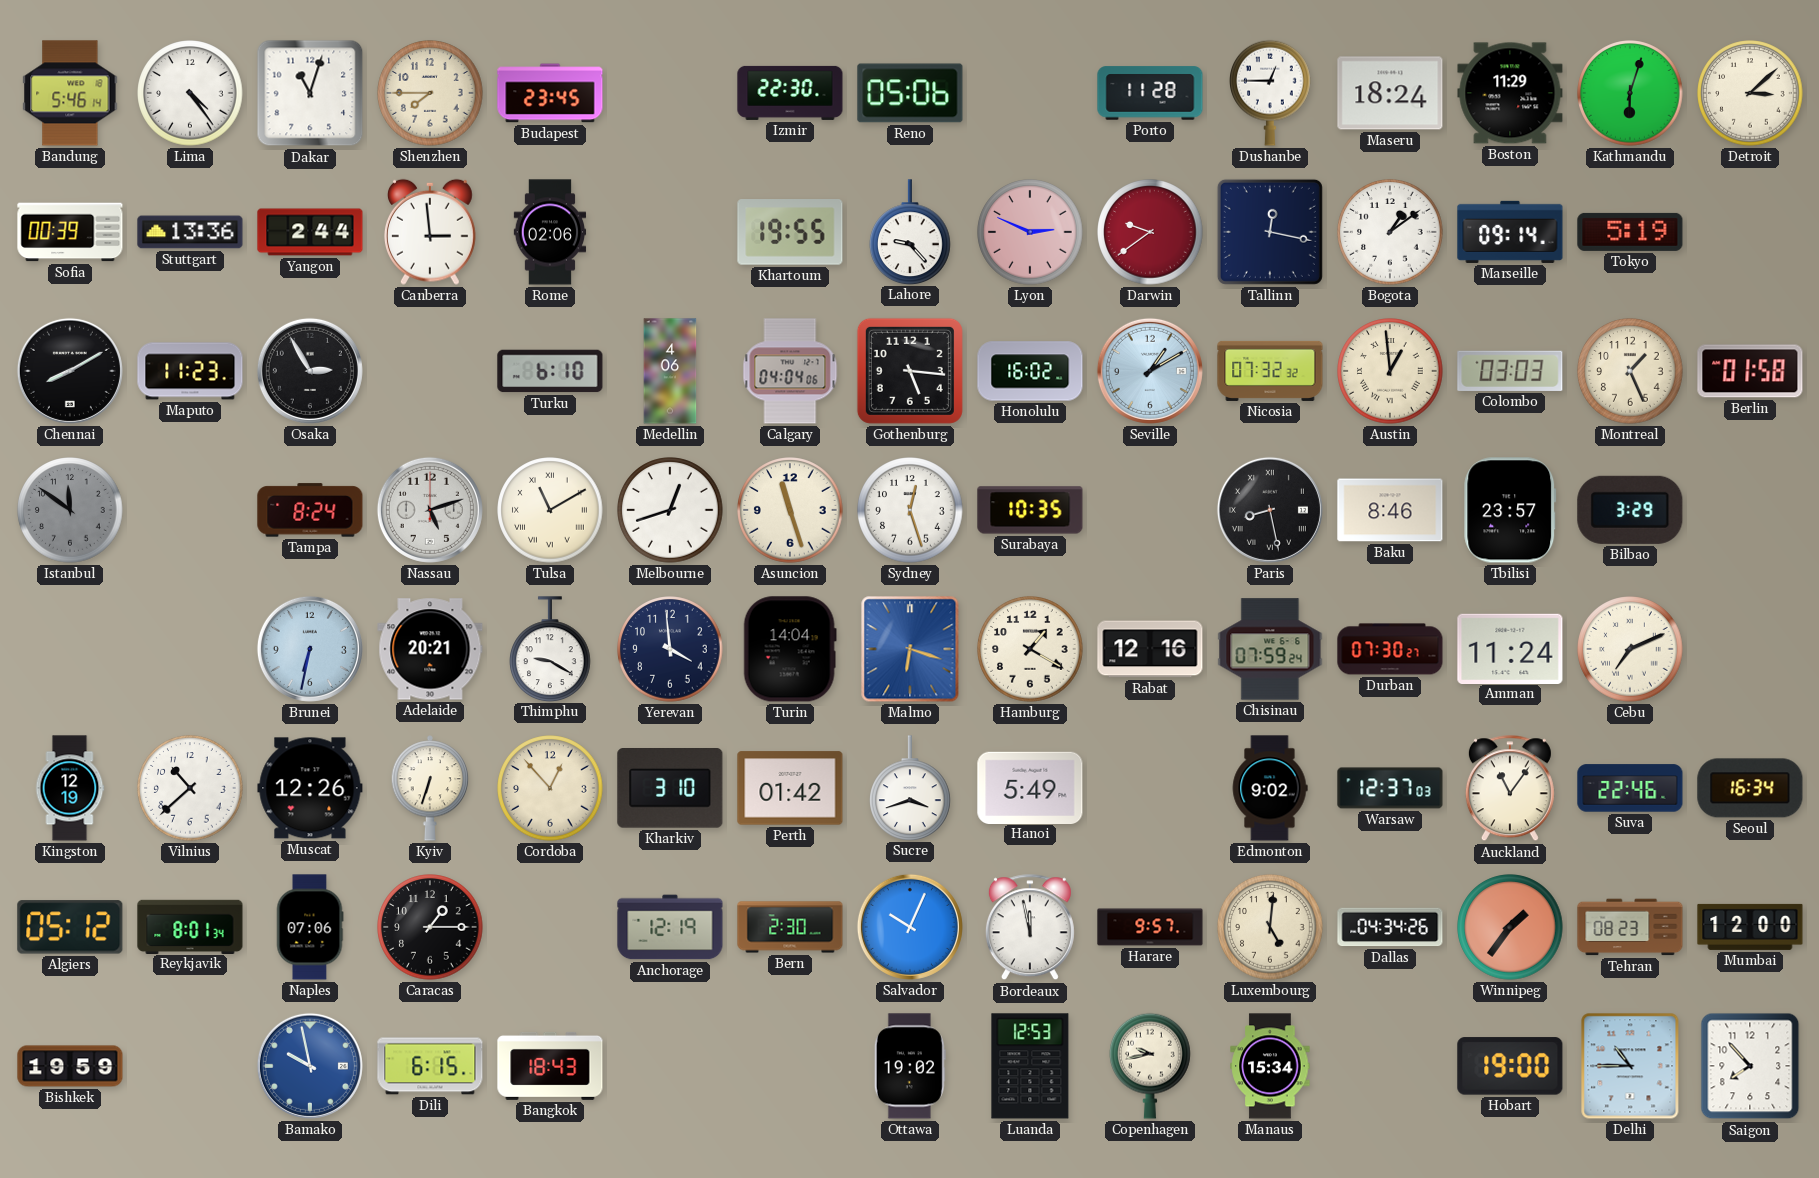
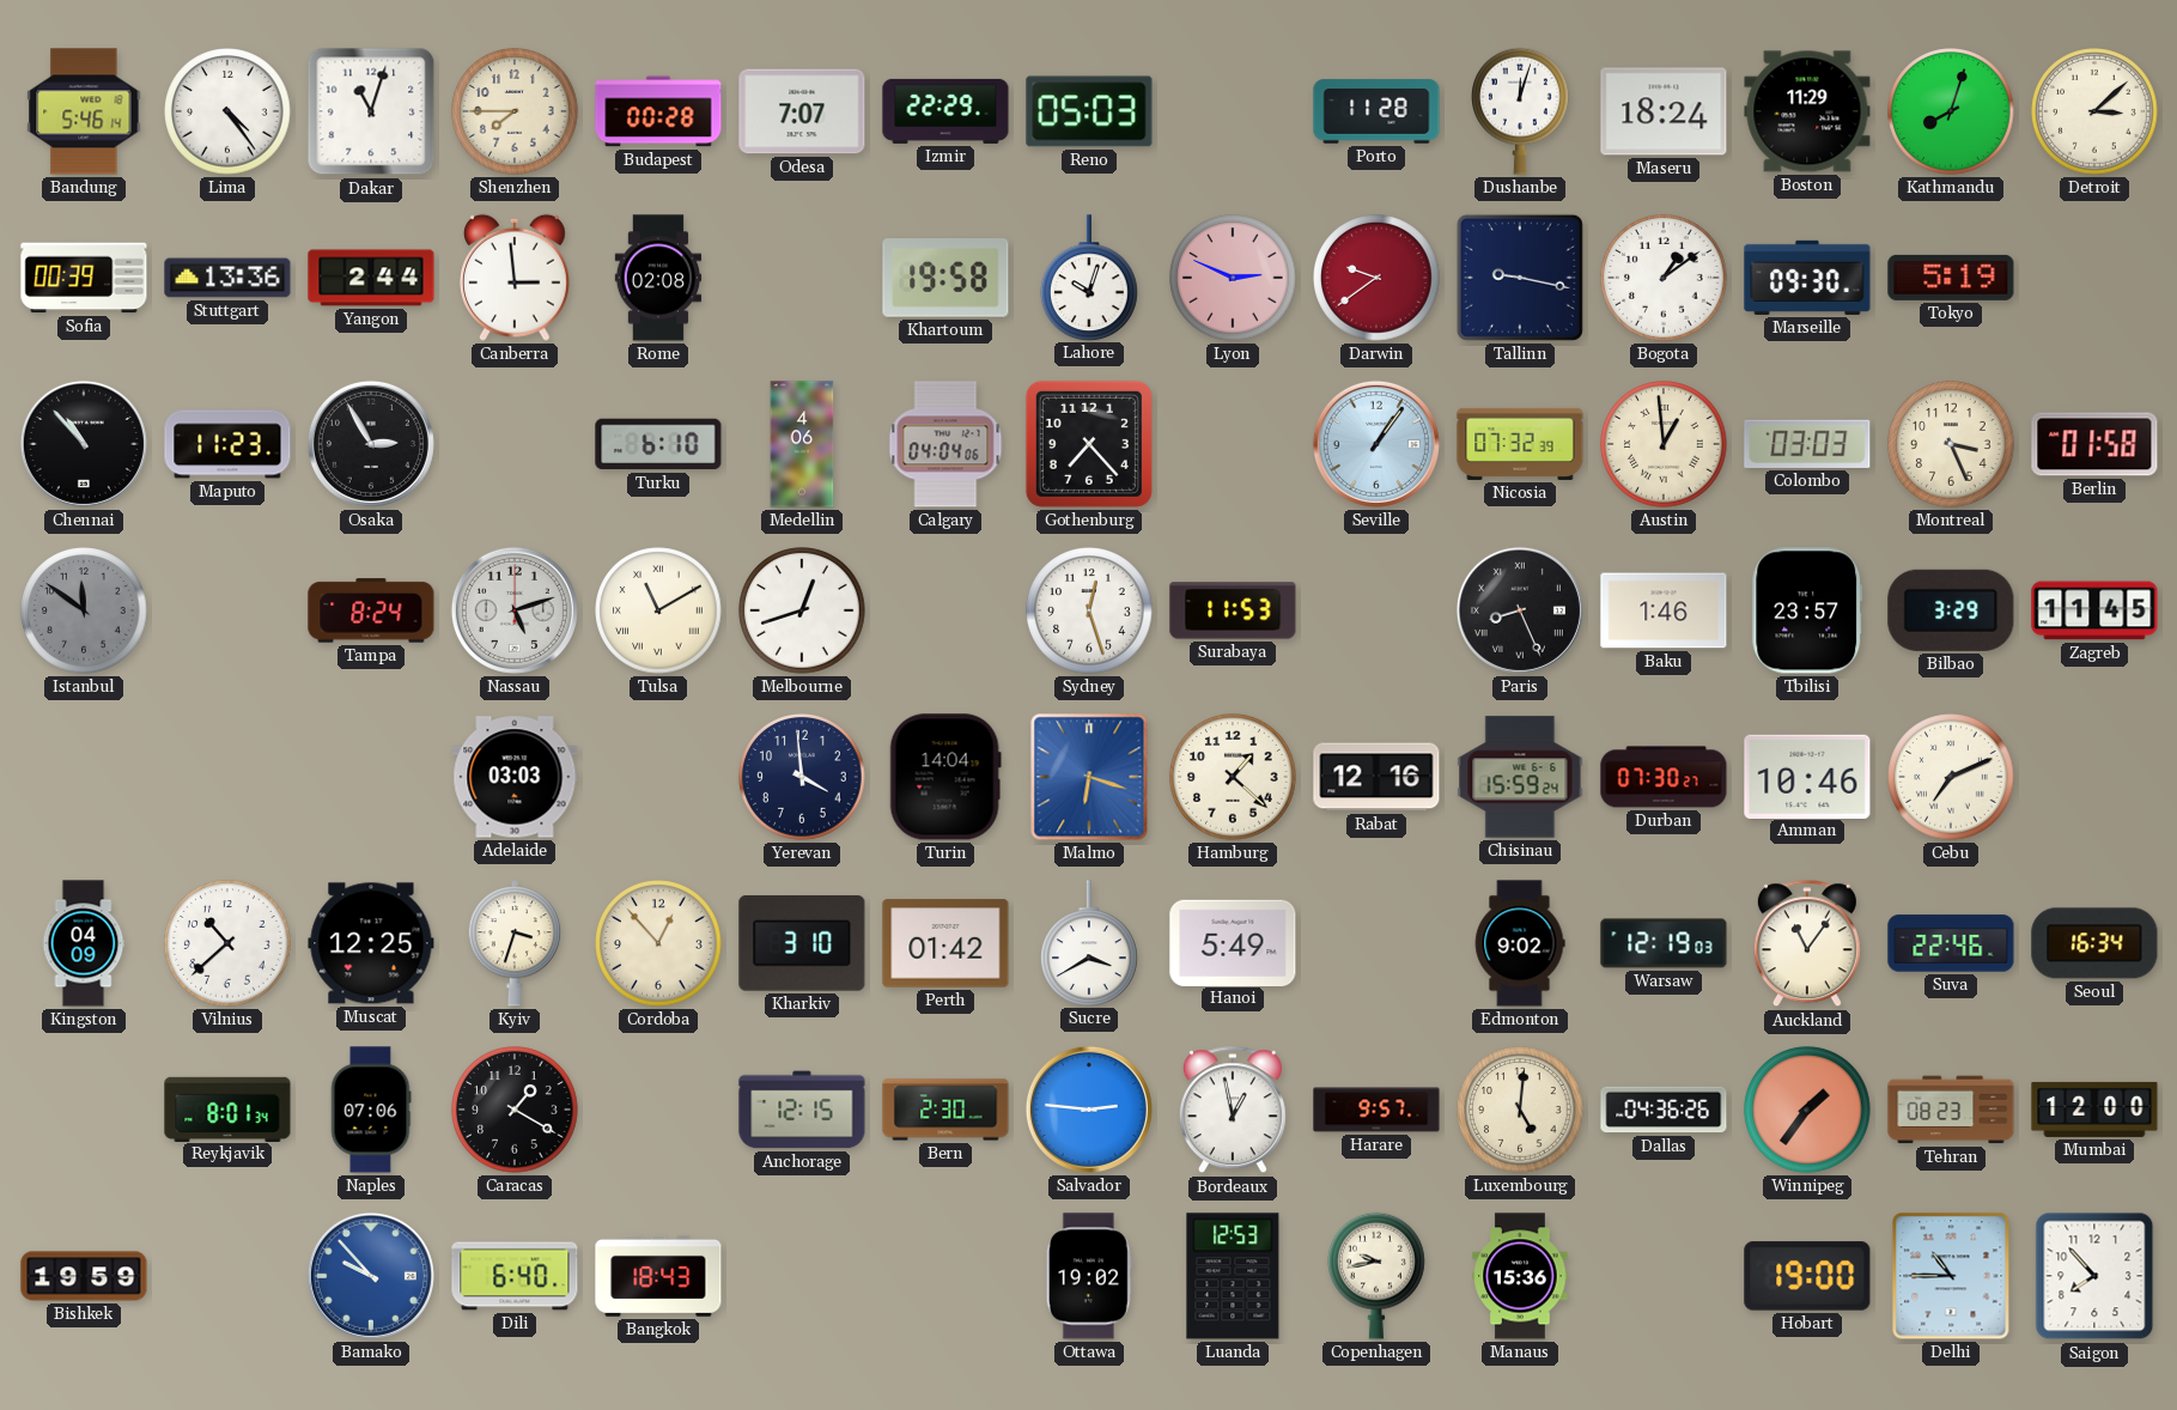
Budapest: 23:45 -> 00:28
Odesa: none -> 7:07
Izmir: 22:30 -> 22:29
Reno: 05:06 -> 05:03
Dushanbe: 12:45 -> 12:03
Kathmandu: 6:03 -> 8:03
Rome: 02:06 -> 02:08
Khartoum: 19:55 -> 19:58
Lahore: 9:23 -> 10:03
Tallinn: 12:17 -> 9:17
Marseille: 09:14 -> 09:30
Chennai: 8:10 -> 10:53
Gothenburg: 5:16 -> 7:23
Honolulu: 16:02 -> none
Seville: 1:10 -> 1:06
Nicosia: 07:32:32 -> 07:32:39
Montreal: 1:26 -> 3:26
Asuncion: 11:27 -> none
Surabaya: 10:35 -> 11:53
Paris: 8:28 -> 8:26
Baku: 8:46 -> 1:46
Zagreb: none -> 11:45
Brunei: 6:32 -> none
Adelaide: 20:21 -> 03:03
Thimphu: 9:20 -> none
Hamburg: 1:20 -> 1:22
Chisinau: 07:59 -> 15:59
Amman: 11:24 -> 10:46
Kingston: 12:19 -> 04:09
Muscat: 12:26 -> 12:25
Kyiv: 6:33 -> 3:33
Sucre: 3:42 -> 3:40
Warsaw: 12:37 -> 12:19
Algiers: 05:12 -> none
Caracas: 1:15 -> 1:20
Anchorage: 12:19 -> 12:15
Salvador: 10:04 -> 2:46
Bordeaux: 11:58 -> 12:58
Dallas: 04:34 -> 04:36
Bamako: 9:58 -> 9:53
Dili: 6:15 -> 6:40
Manaus: 15:34 -> 15:36
